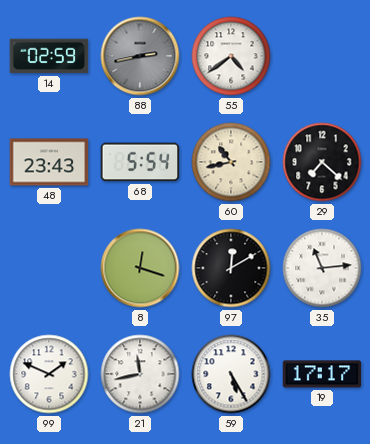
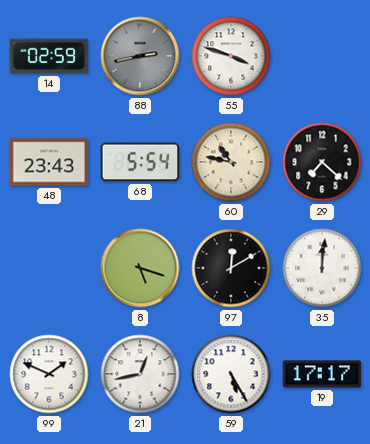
55: 4:39 -> 3:48
60: 10:43 -> 10:47
8: 12:18 -> 5:18
35: 11:14 -> 12:01
21: 11:43 -> 12:43
